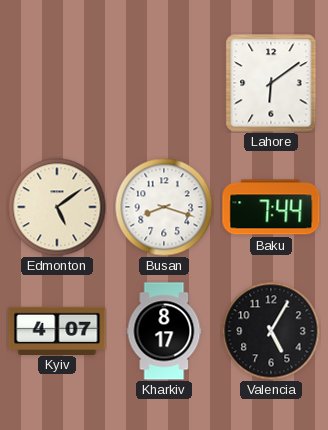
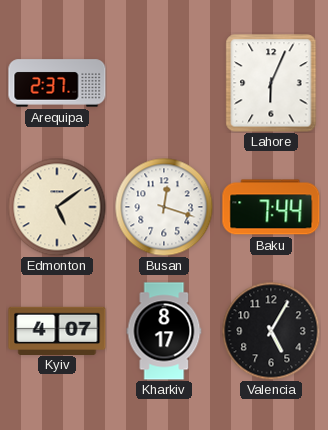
Arequipa: none -> 2:37
Lahore: 6:09 -> 6:04
Busan: 8:18 -> 12:18
